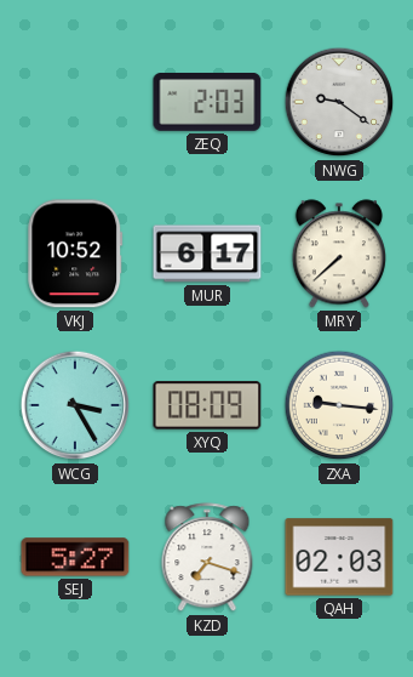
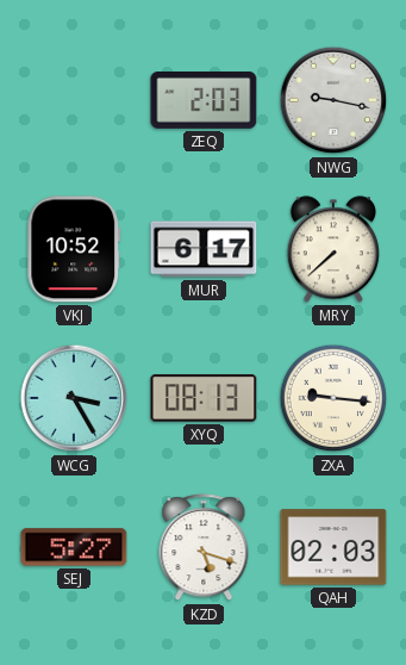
NWG: 9:21 -> 9:17
XYQ: 08:09 -> 08:13
KZD: 7:18 -> 5:18
